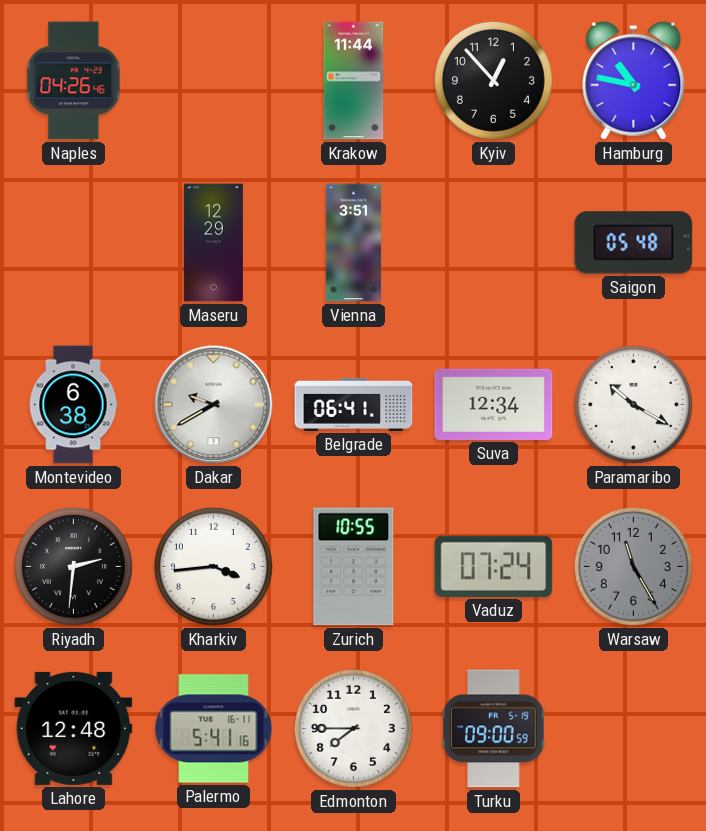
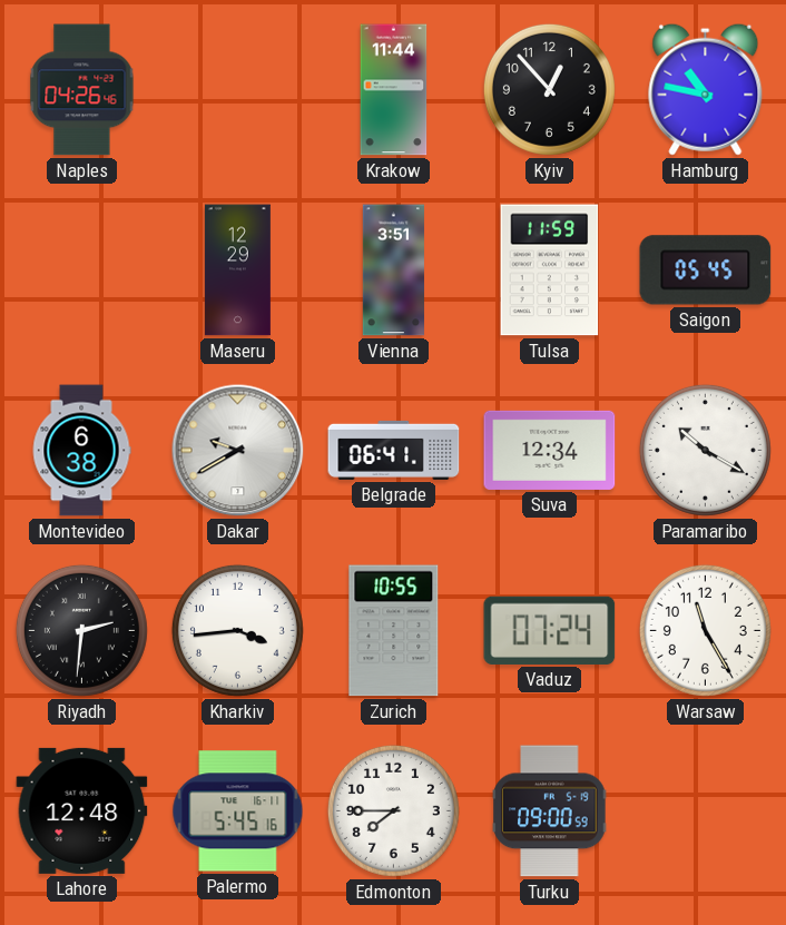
Tulsa: none -> 11:59
Saigon: 05:48 -> 05:45
Warsaw dial: grey -> white
Palermo: 5:41 -> 5:45
